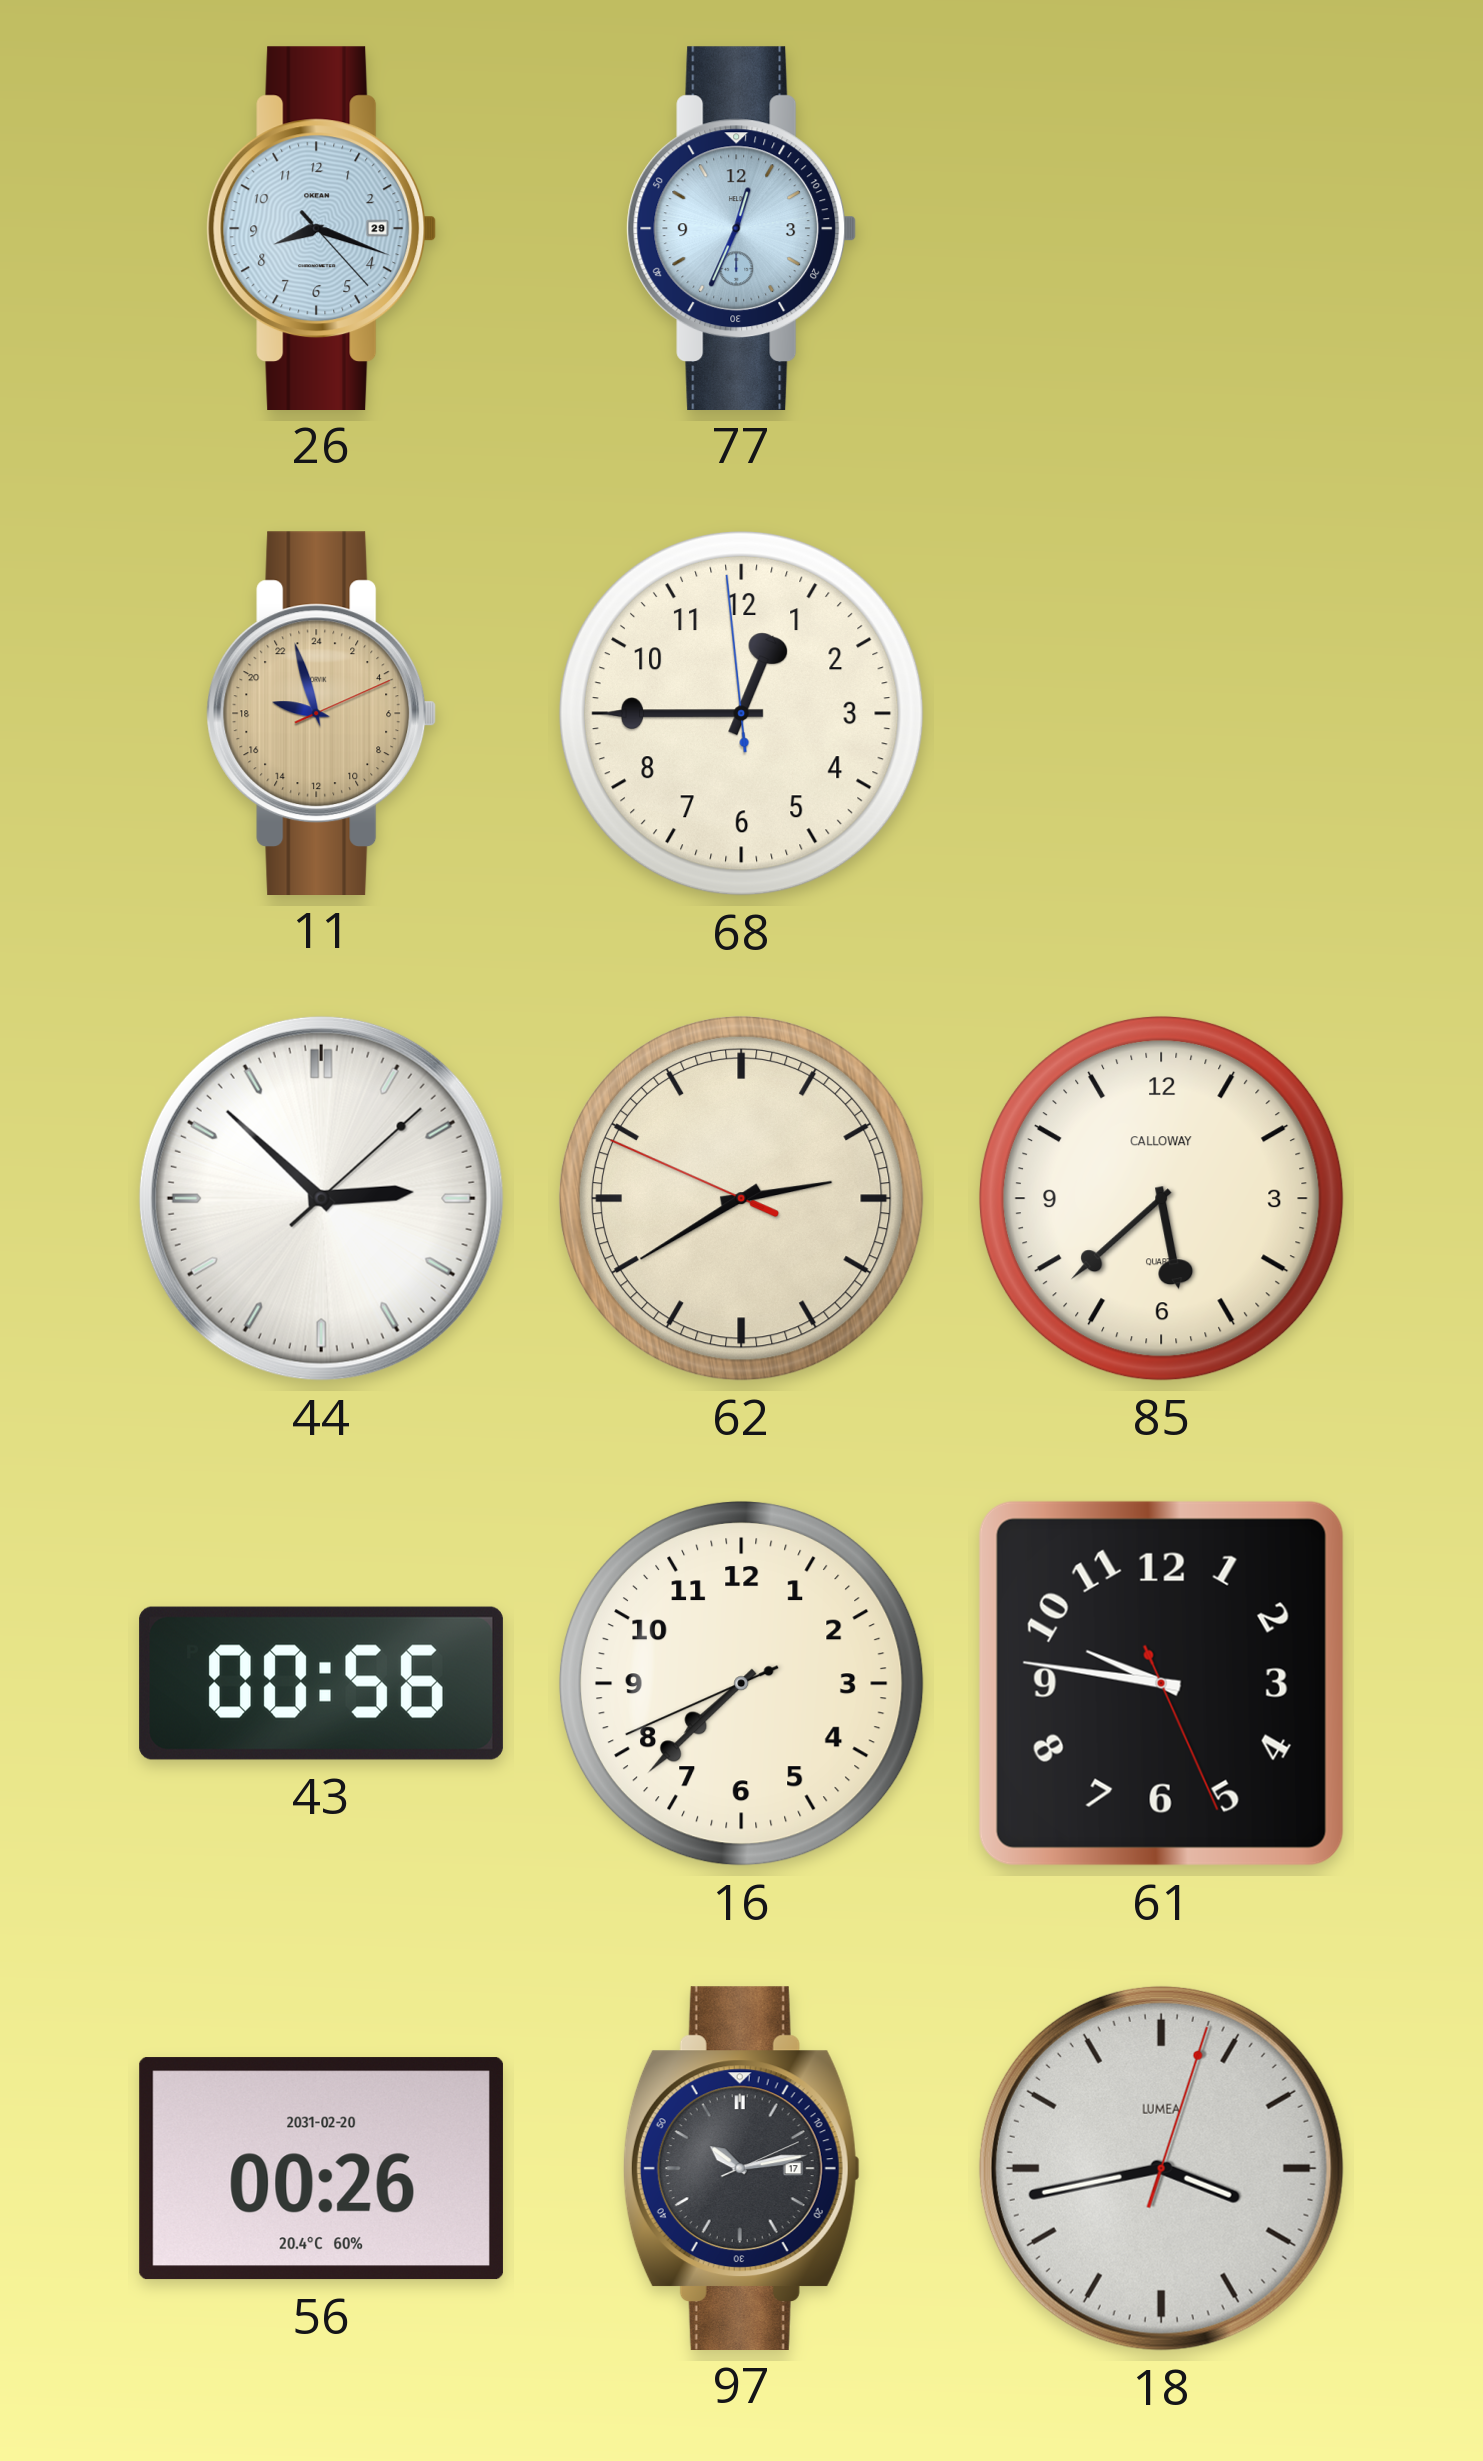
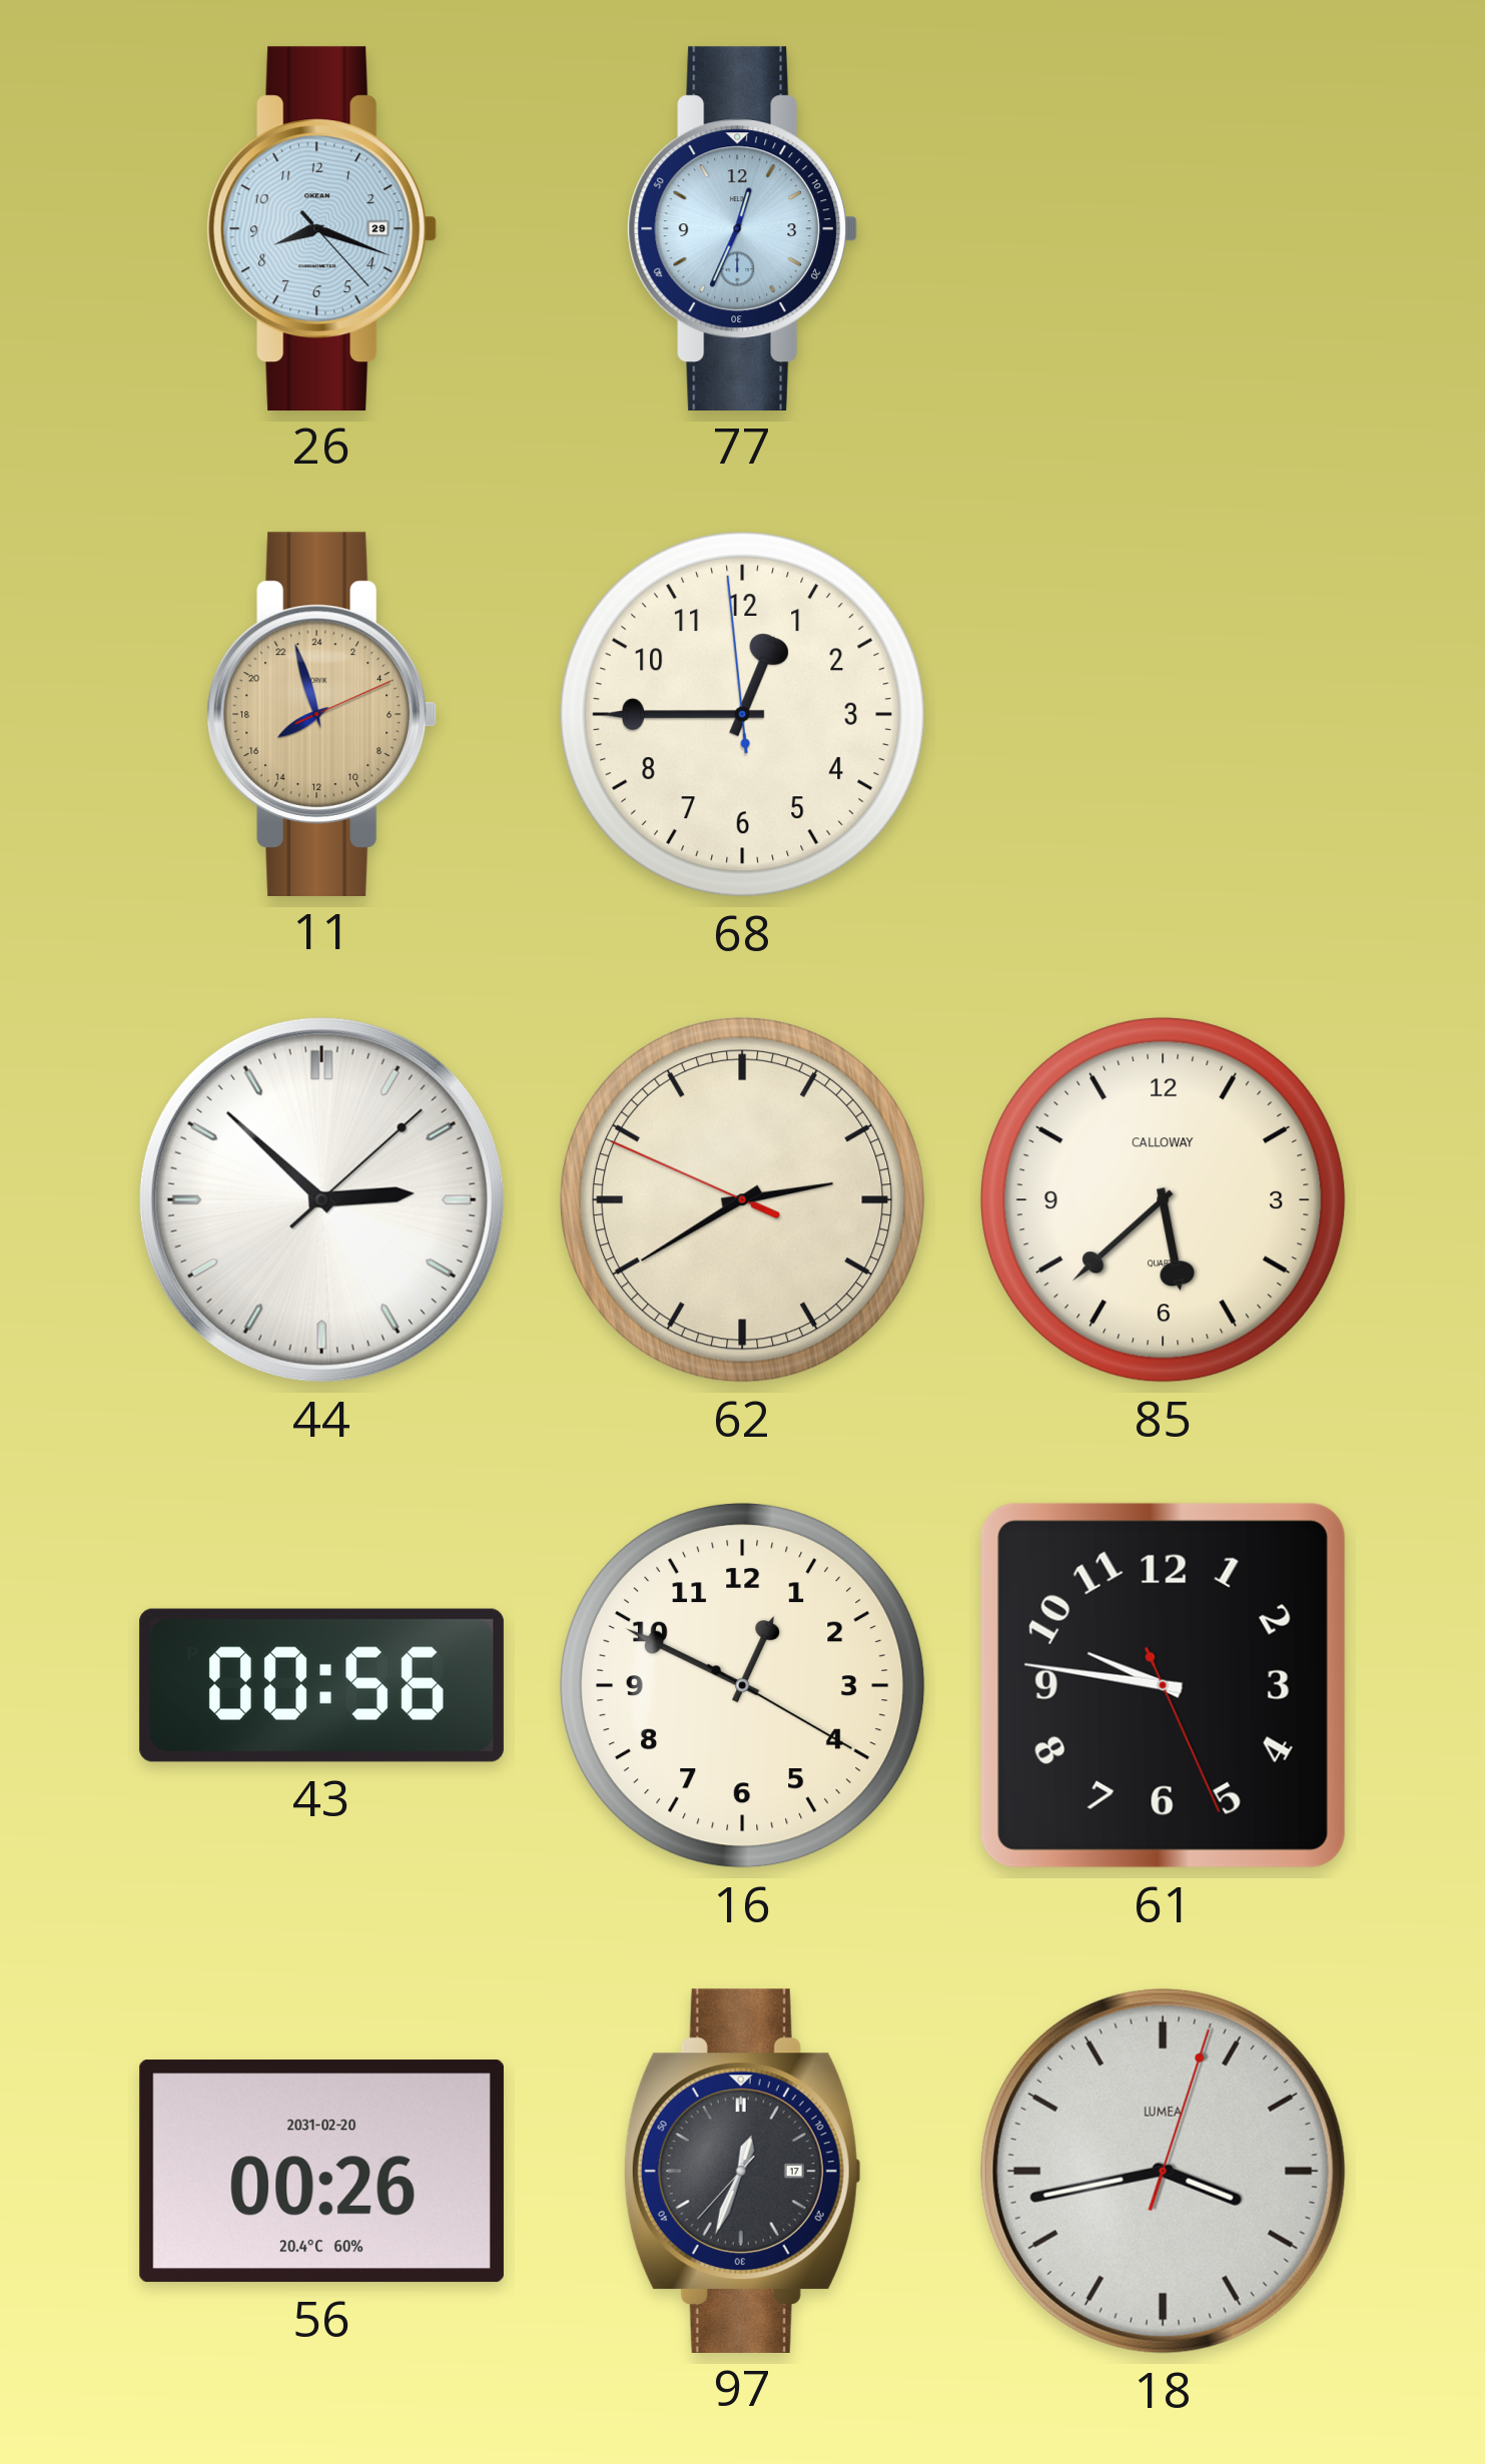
11: 18:57 -> 15:57
16: 7:37 -> 12:49
97: 10:13 -> 12:33
